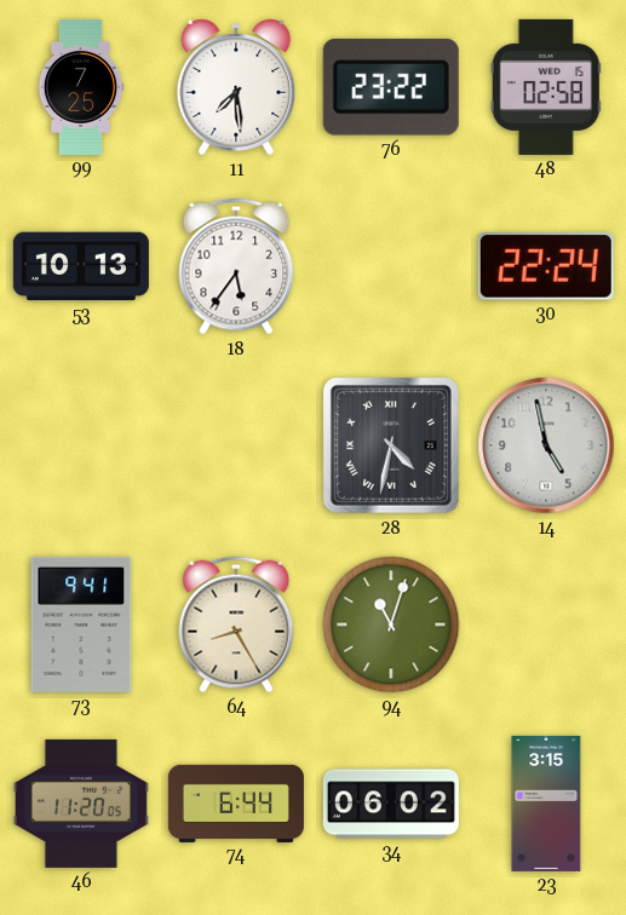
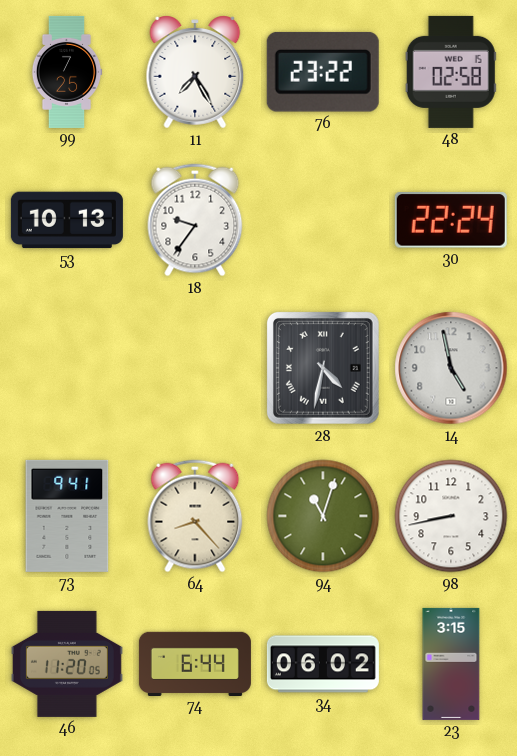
11: 7:29 -> 7:25
18: 5:36 -> 9:36
64: 8:25 -> 8:23
98: none -> 8:43
